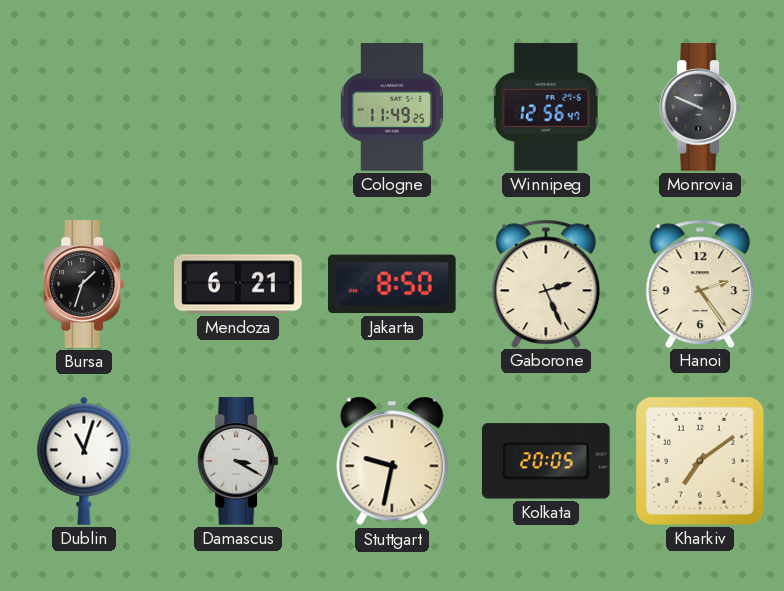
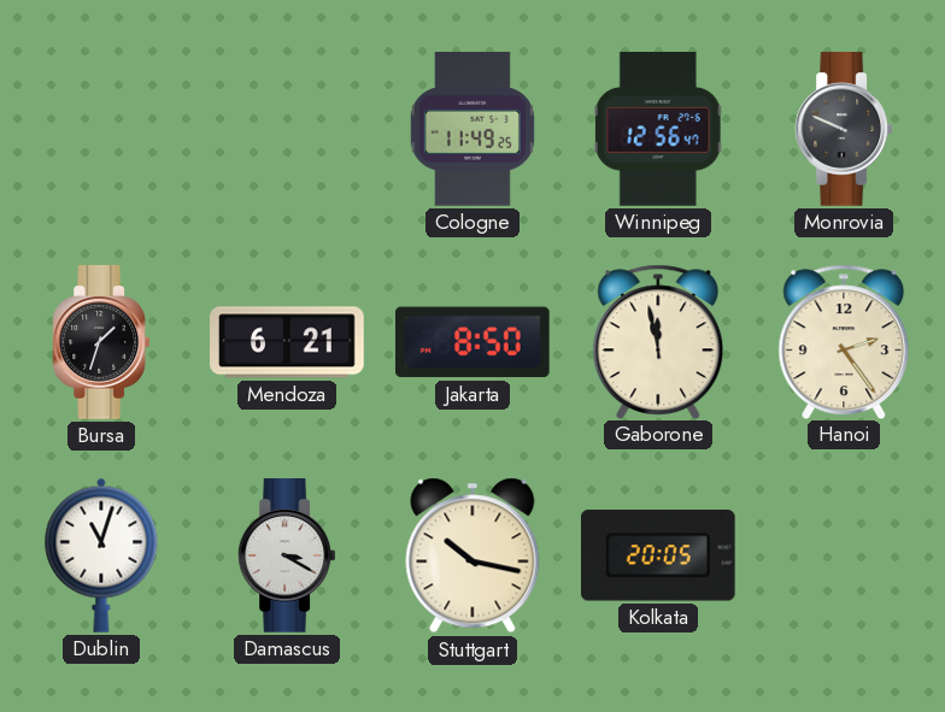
Gaborone: 2:26 -> 11:58
Stuttgart: 9:32 -> 10:17
Kharkiv: 7:09 -> none
